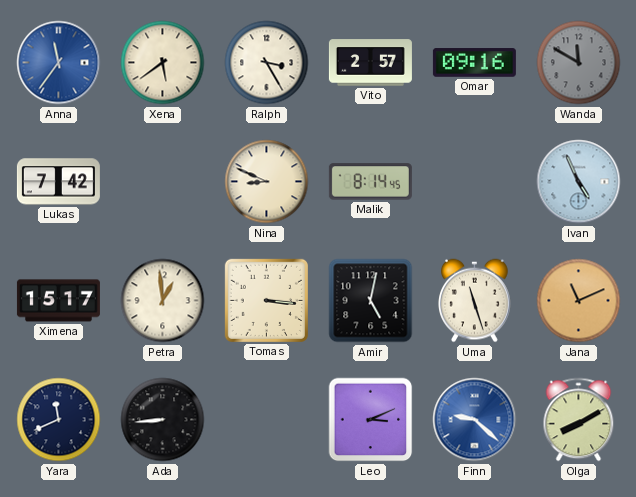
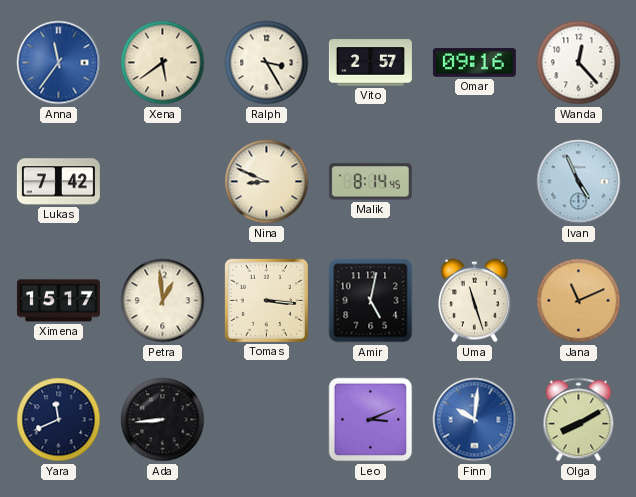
Wanda: 11:50 -> 12:23
Wanda dial: grey -> white
Finn: 9:22 -> 10:01
